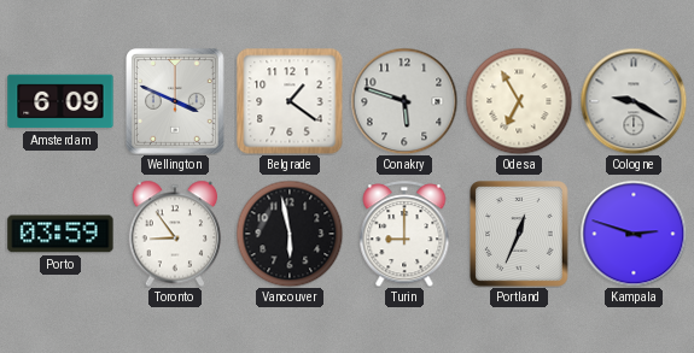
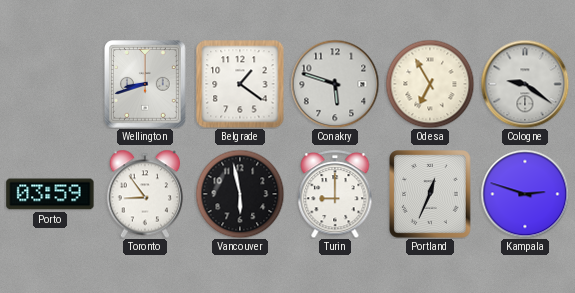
Amsterdam: 6:09 -> none
Wellington: 3:49 -> 8:42
Cologne: 9:20 -> 9:21
